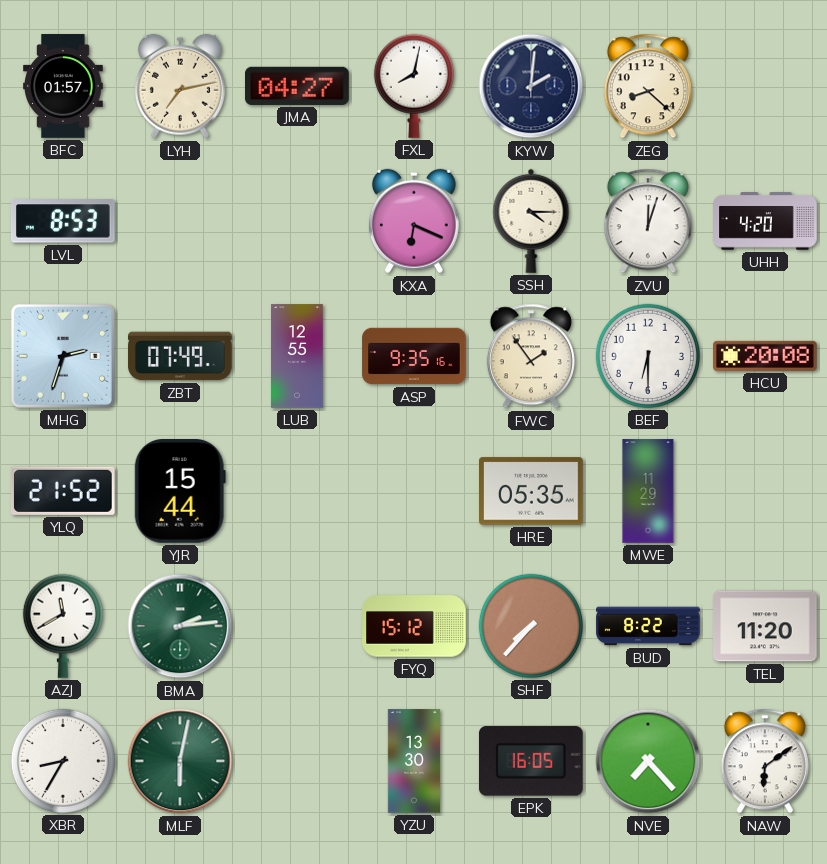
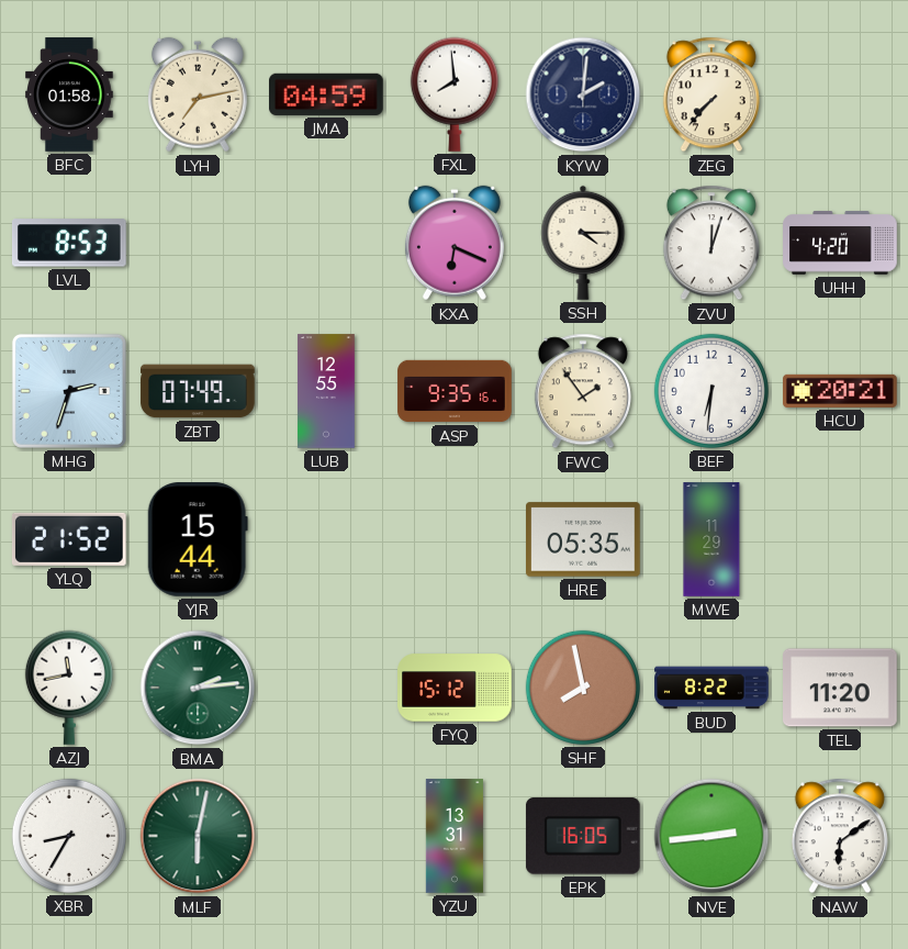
BFC: 01:57 -> 01:58
JMA: 04:27 -> 04:59
FXL: 8:02 -> 7:59
ZEG: 8:22 -> 7:37
BEF: 6:30 -> 6:31
HCU: 20:08 -> 20:21
AZJ: 11:40 -> 11:43
SHF: 7:37 -> 7:58
YZU: 13:30 -> 13:31
NVE: 7:23 -> 2:44
